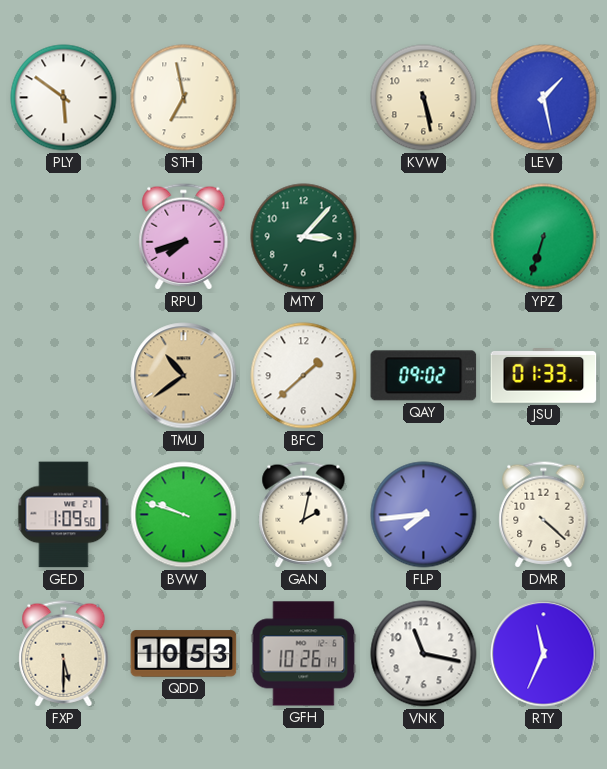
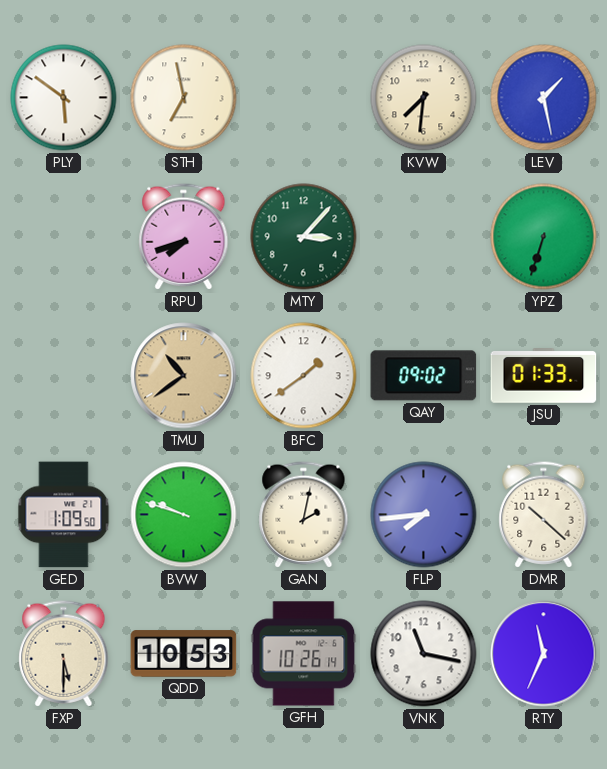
KVW: 5:28 -> 7:31
BFC: 1:38 -> 1:39
DMR: 4:22 -> 10:22
